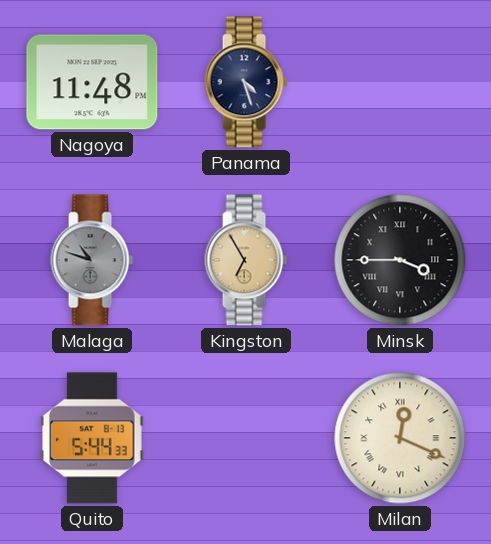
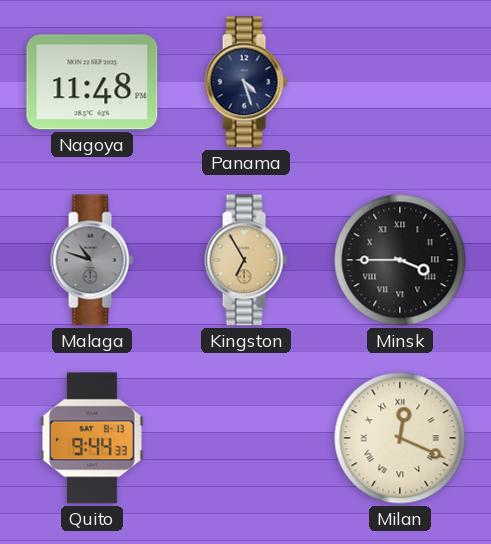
Quito: 5:44 -> 9:44
